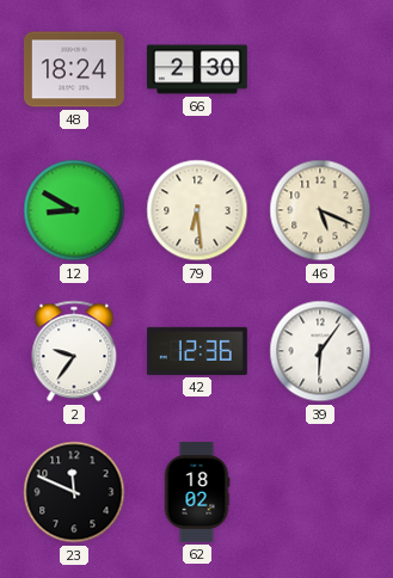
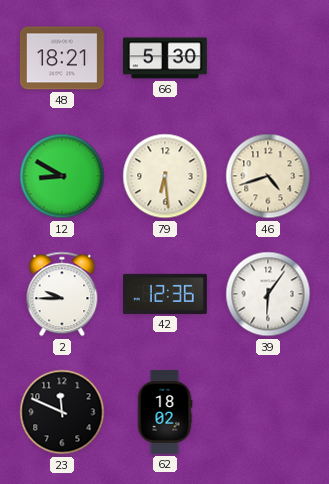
48: 18:24 -> 18:21
66: 2:30 -> 5:30
46: 5:19 -> 4:42
2: 9:36 -> 9:45
